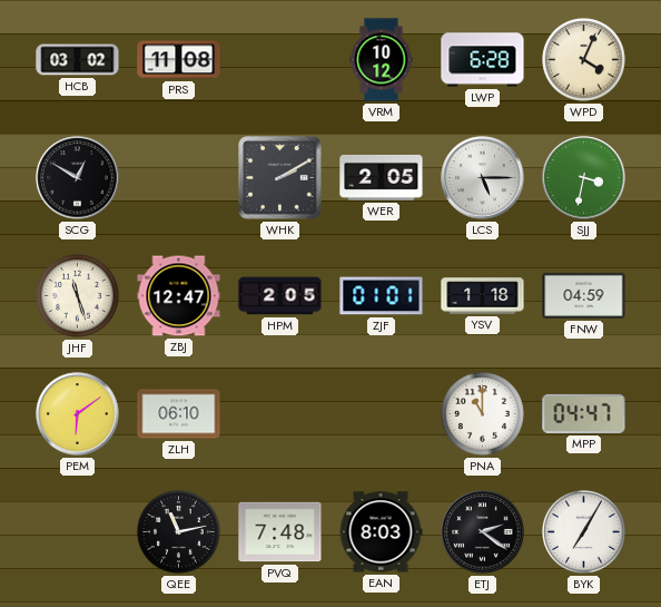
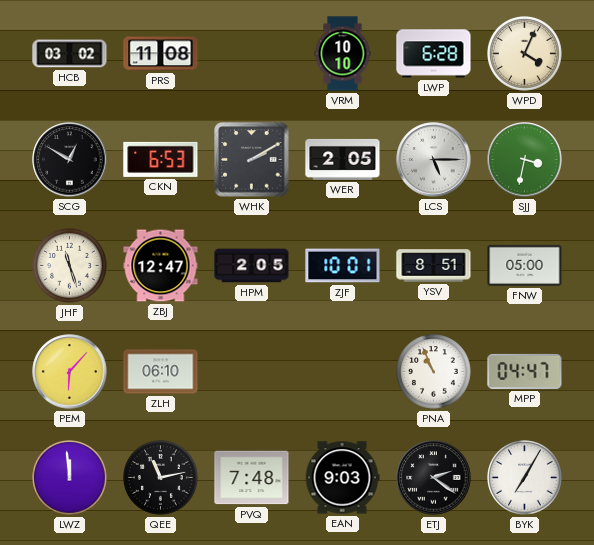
VRM: 10:12 -> 10:10
CKN: none -> 6:53
ZJF: 01:01 -> 10:01
YSV: 1:18 -> 8:51
FNW: 04:59 -> 05:00
PEM: 6:09 -> 6:07
PNA: 11:00 -> 10:56
LWZ: none -> 11:59
EAN: 8:03 -> 9:03
